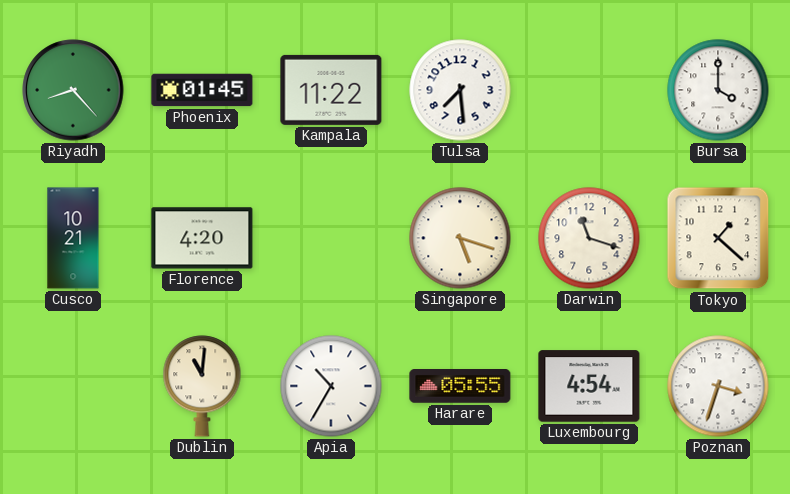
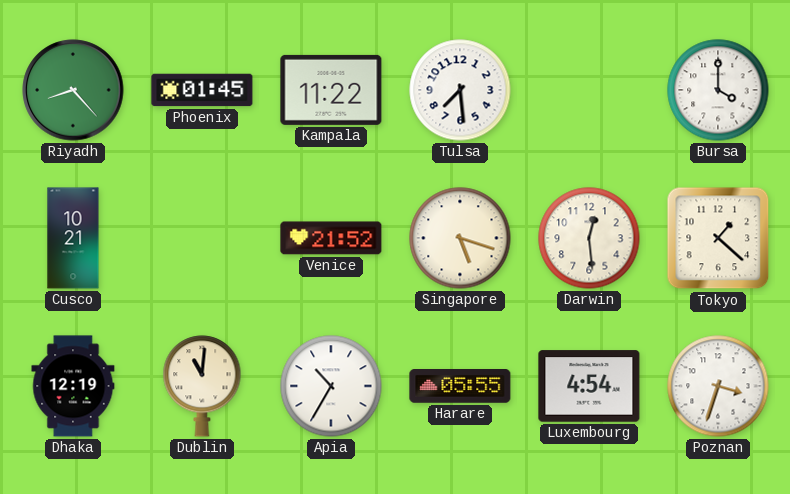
Florence: 4:20 -> none
Venice: none -> 21:52
Darwin: 11:18 -> 12:29
Dhaka: none -> 12:19
